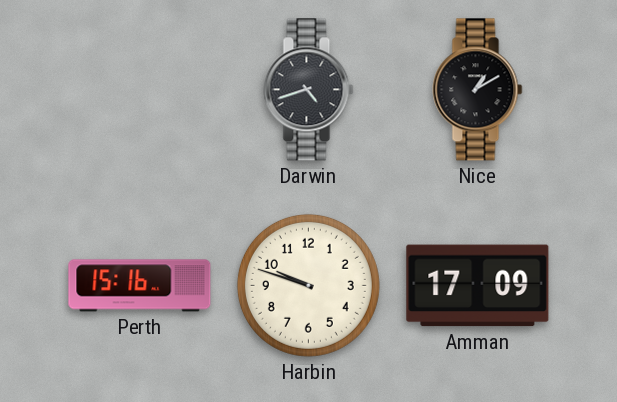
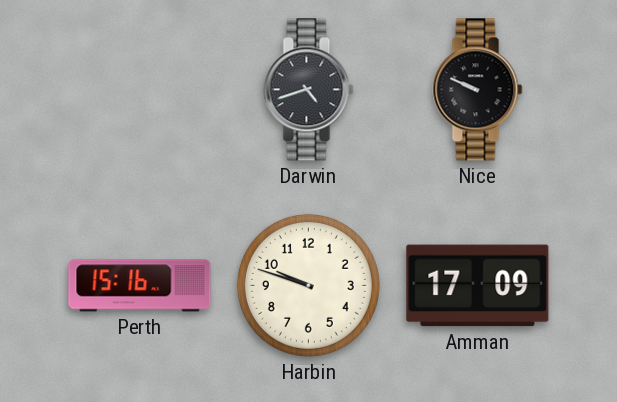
Nice: 1:10 -> 9:49
